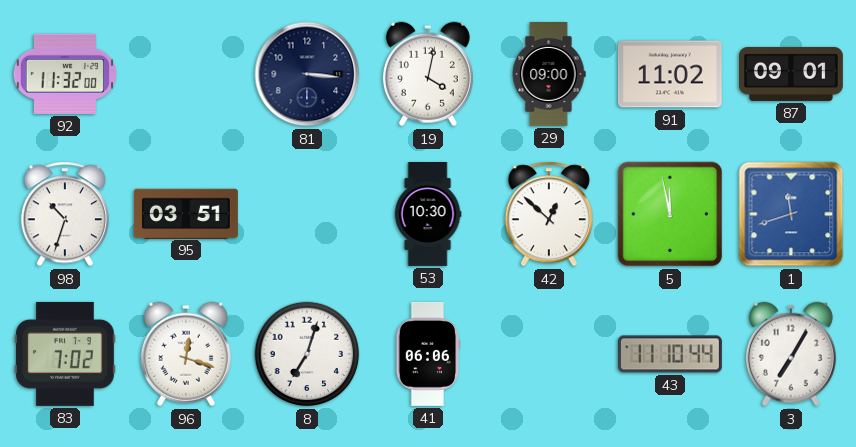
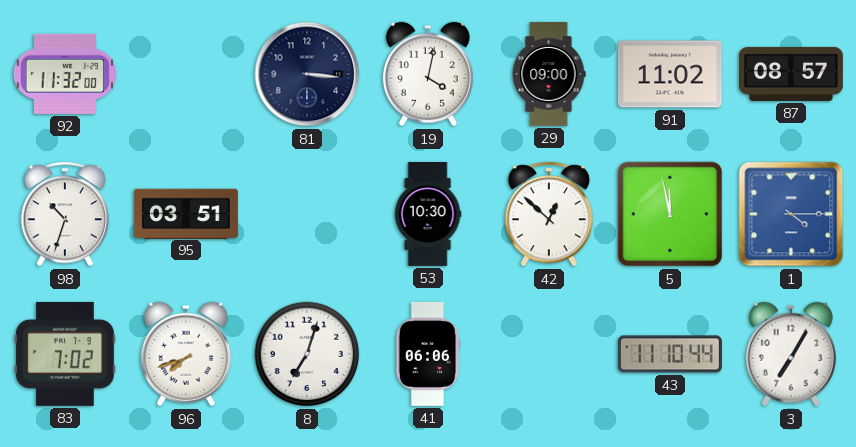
87: 09:01 -> 08:57
1: 11:42 -> 4:15
96: 12:18 -> 7:42
